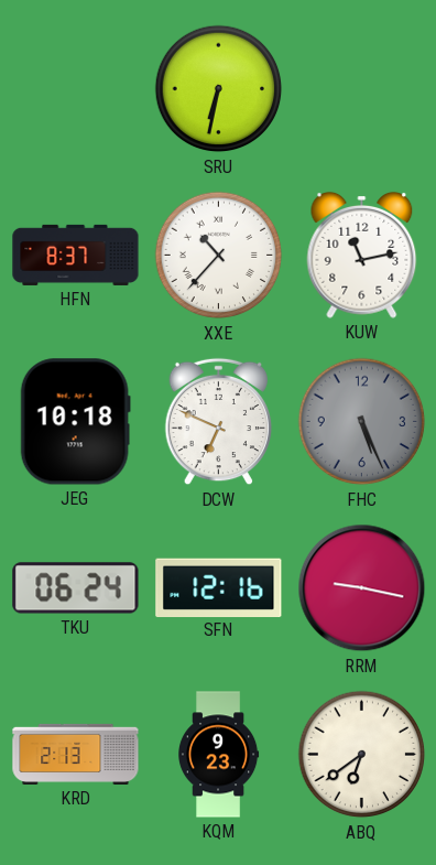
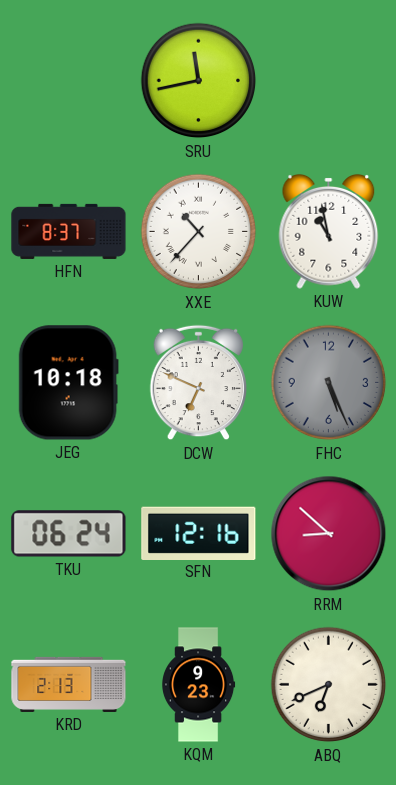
SRU: 6:32 -> 11:43
KUW: 11:13 -> 10:58
RRM: 9:17 -> 8:52
ABQ: 6:39 -> 6:41
